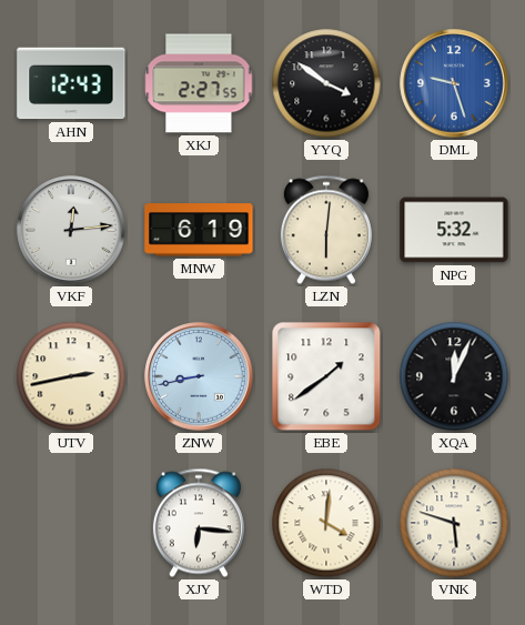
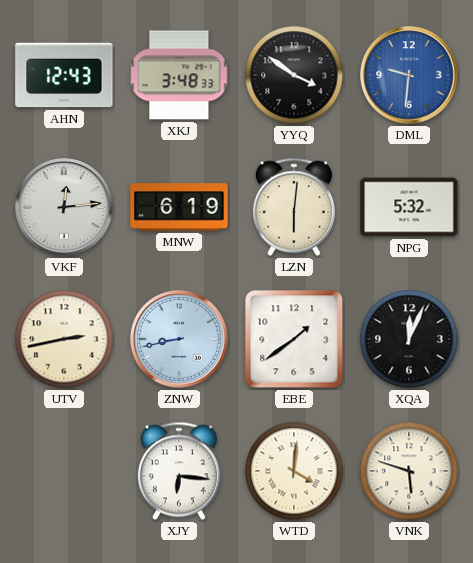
XKJ: 2:27 -> 3:48
DML: 9:27 -> 9:31
